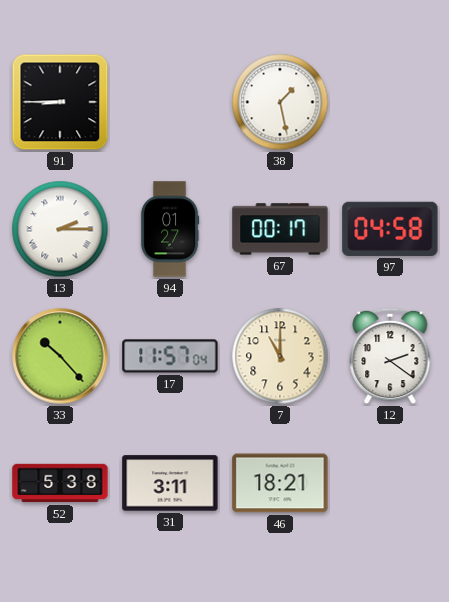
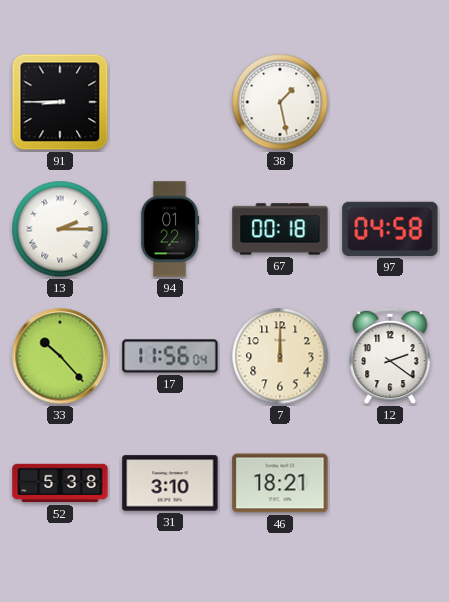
94: 01:27 -> 01:22
67: 00:17 -> 00:18
17: 11:57 -> 11:56
7: 11:00 -> 12:00
31: 3:11 -> 3:10
